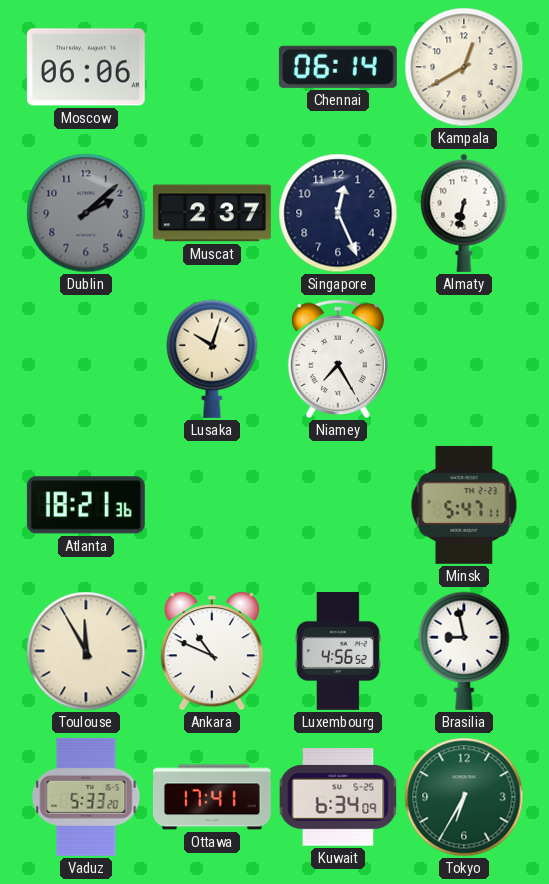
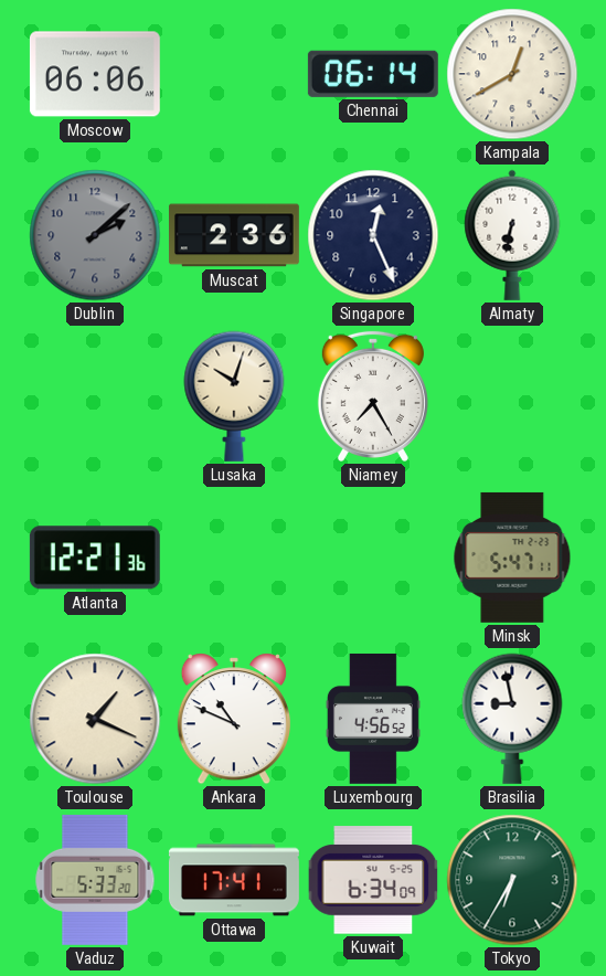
Muscat: 2:37 -> 2:36
Atlanta: 18:21 -> 12:21
Toulouse: 11:55 -> 1:19
